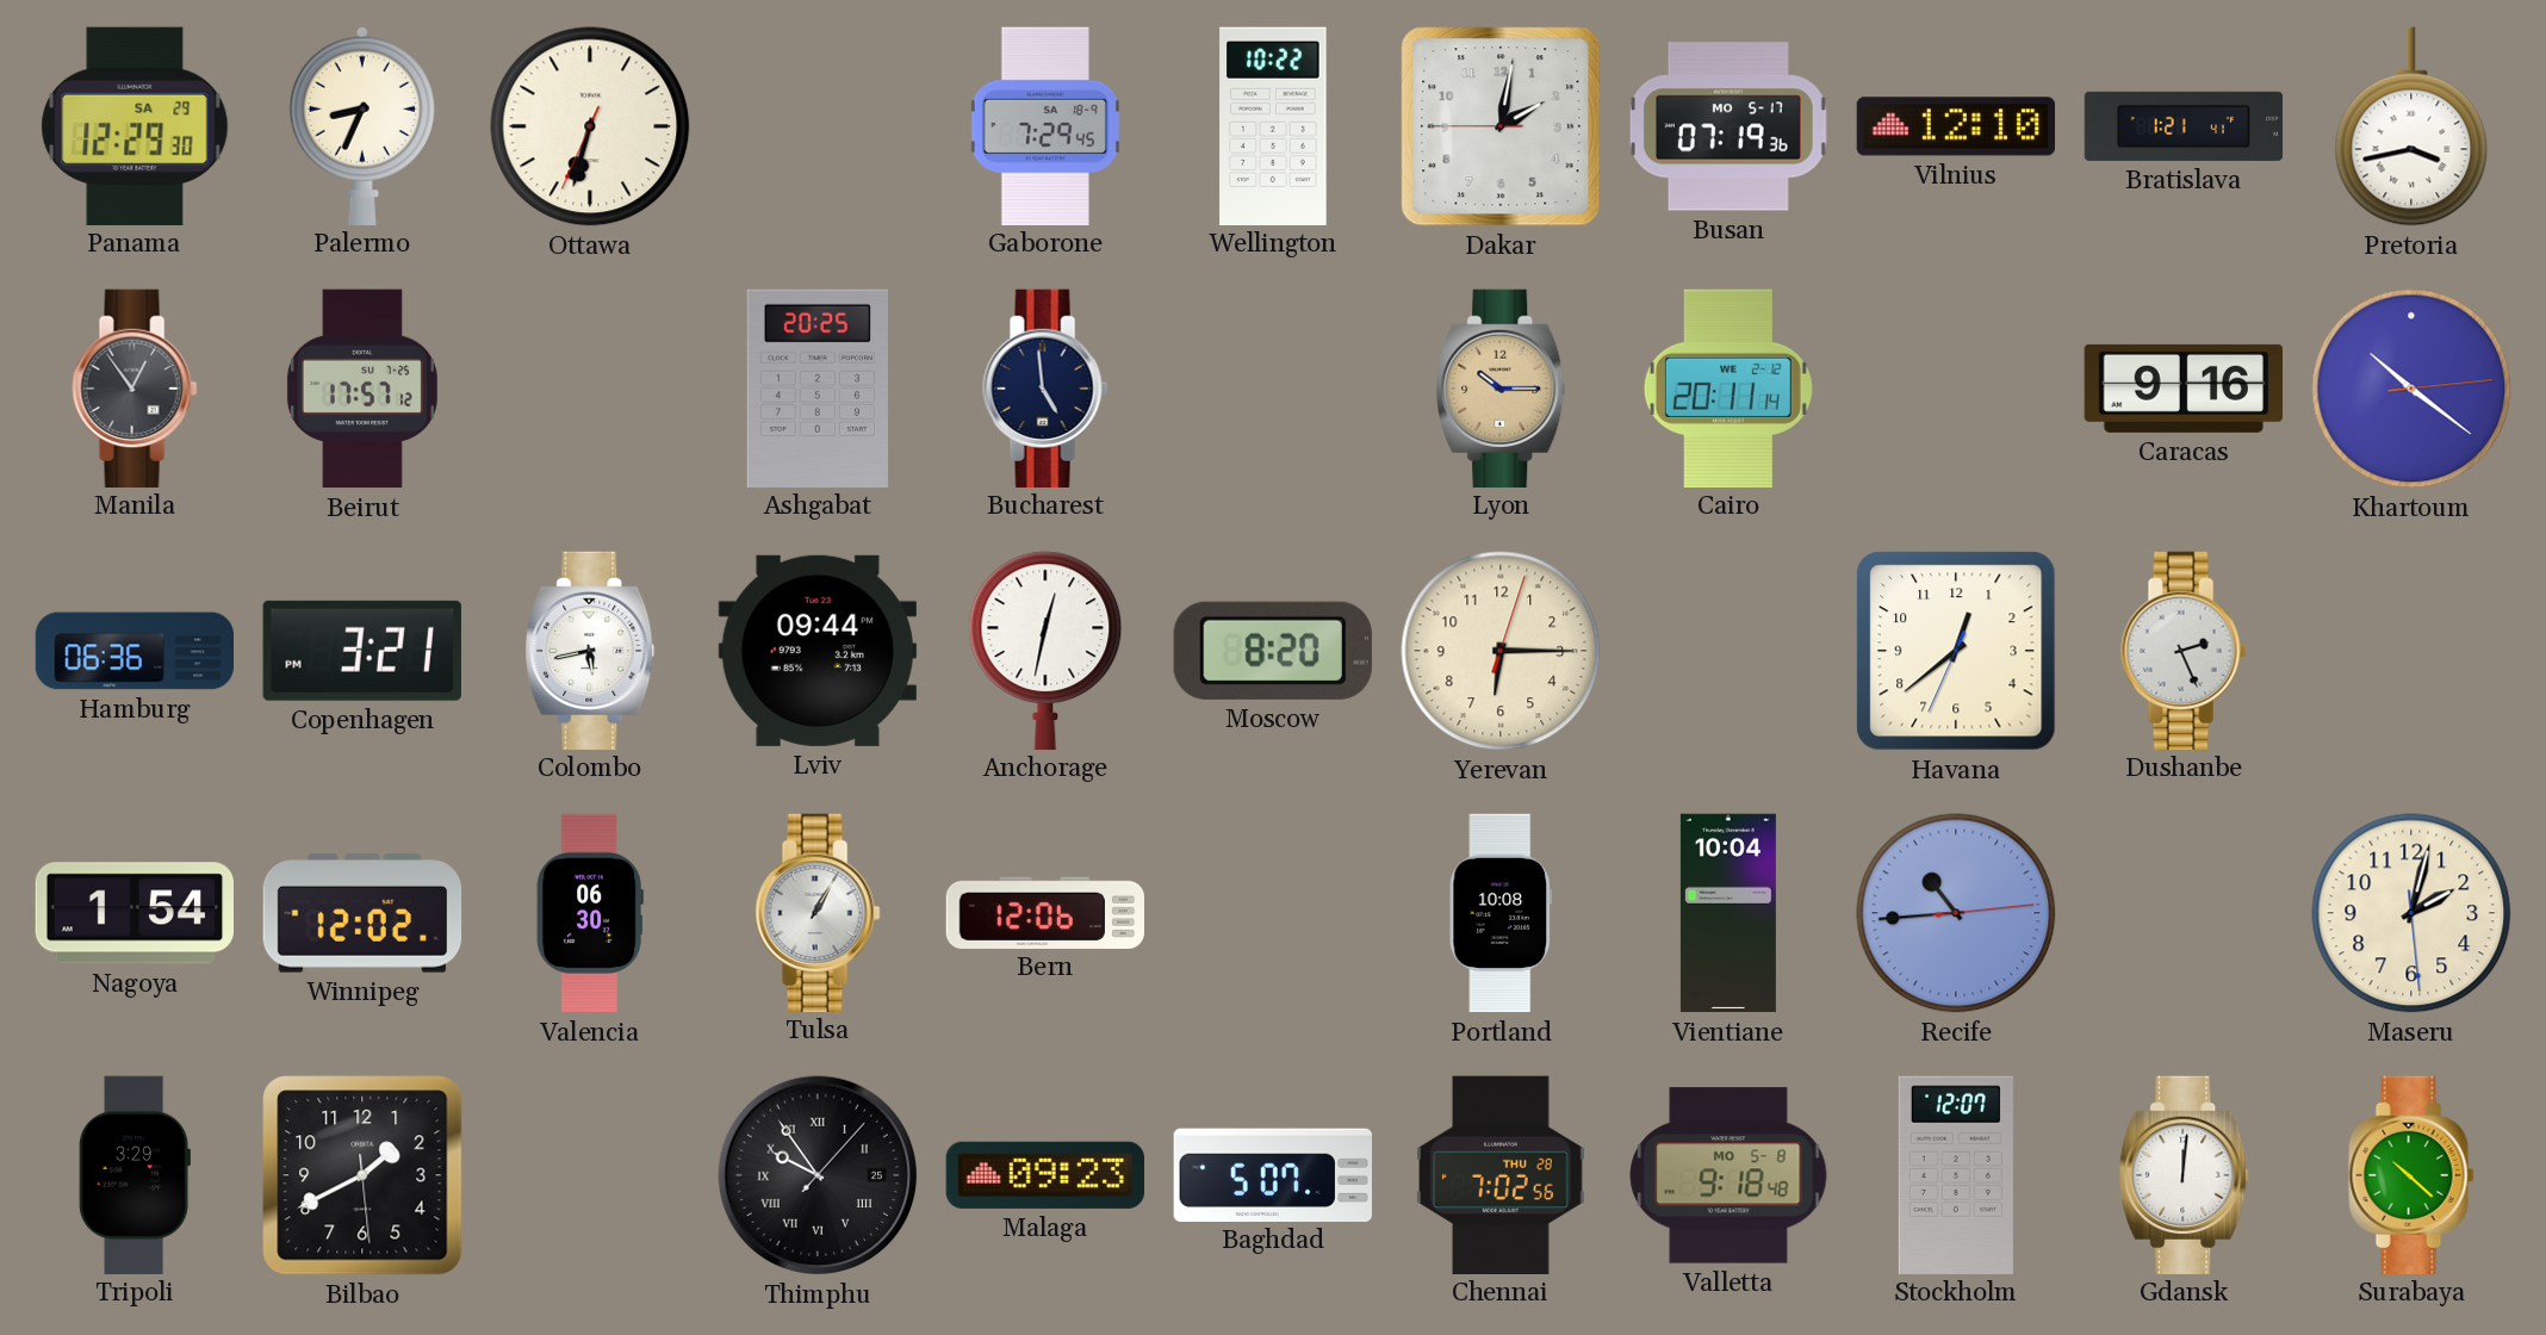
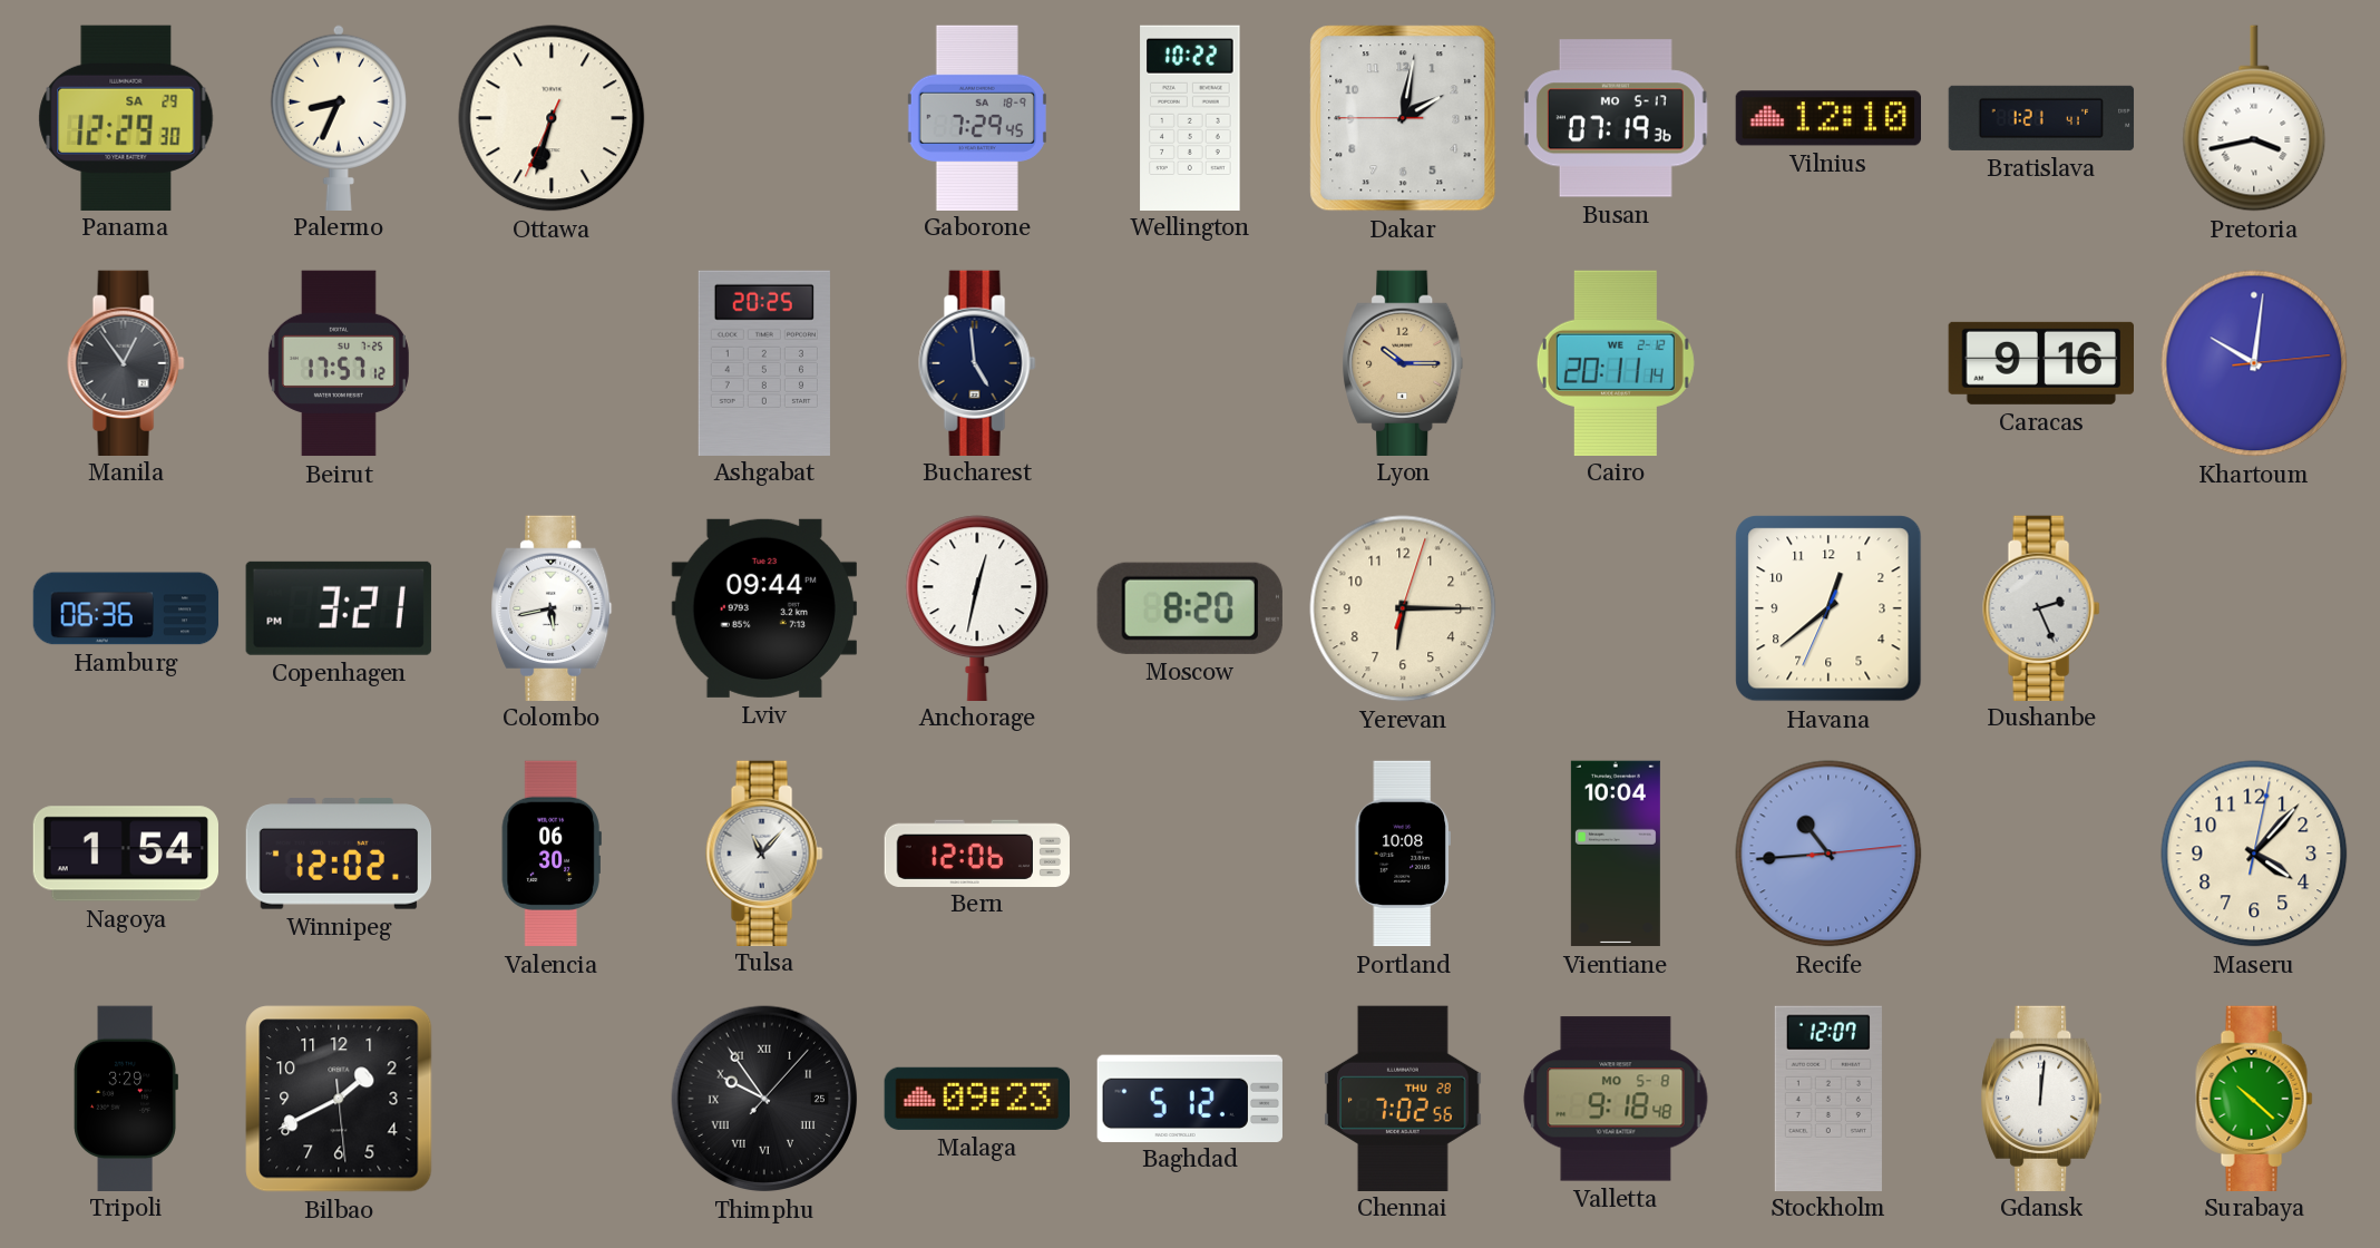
Khartoum: 10:21 -> 10:01
Tulsa: 1:05 -> 11:07
Maseru: 2:02 -> 4:07
Baghdad: 5:07 -> 5:12
